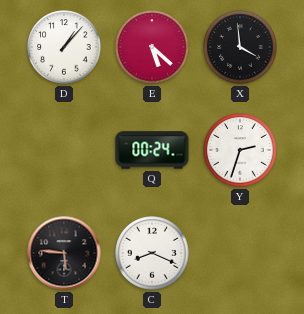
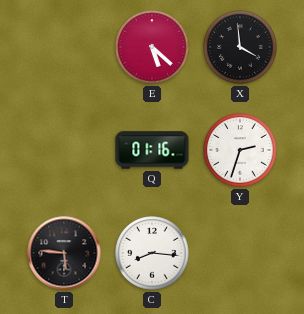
D: 1:07 -> none
Q: 00:24 -> 01:16
C: 8:19 -> 8:16
